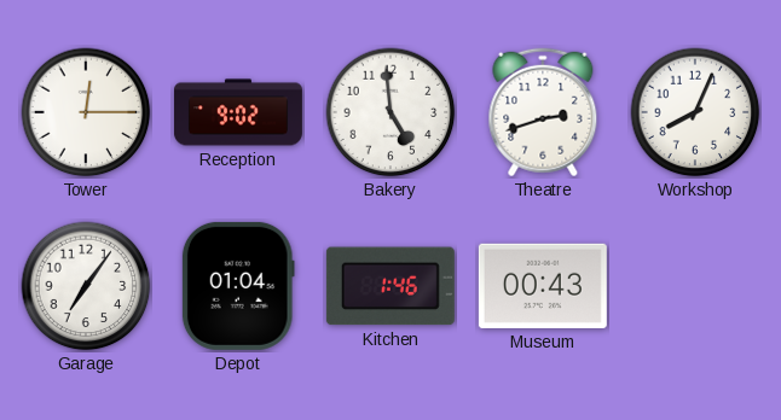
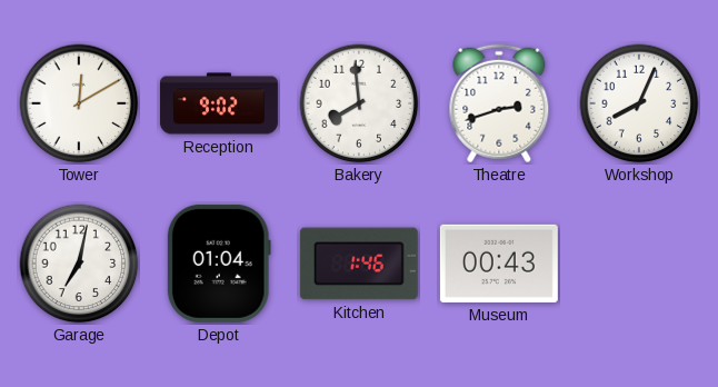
Tower: 12:15 -> 12:10
Bakery: 4:59 -> 7:59
Garage: 7:06 -> 7:02
